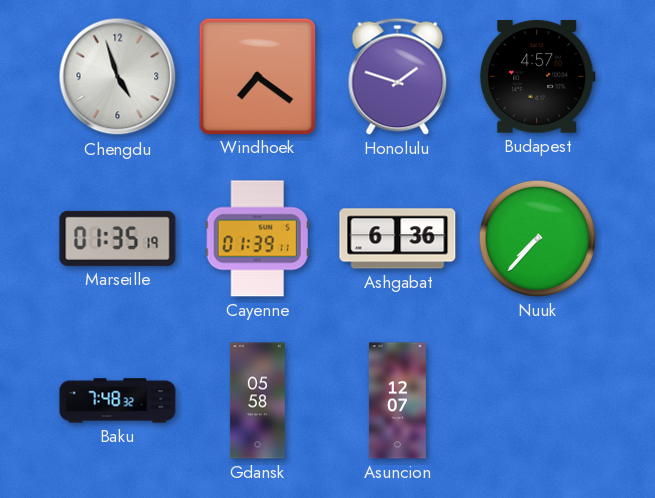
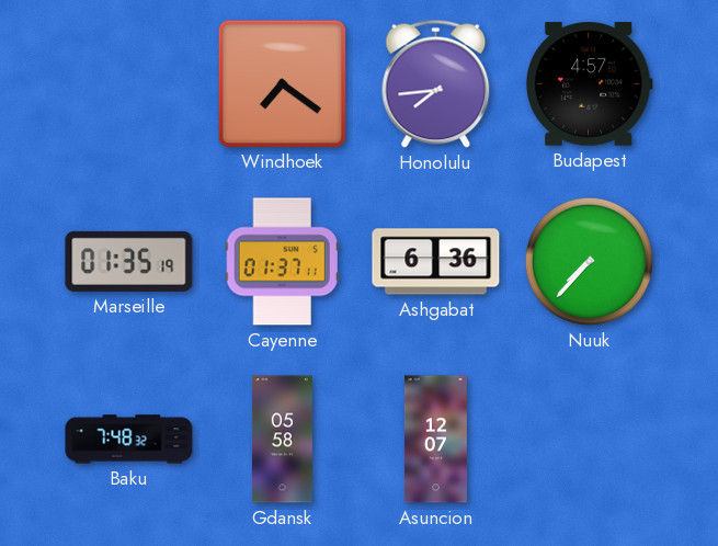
Chengdu: 4:57 -> none
Honolulu: 1:48 -> 7:44
Cayenne: 01:39 -> 01:37
